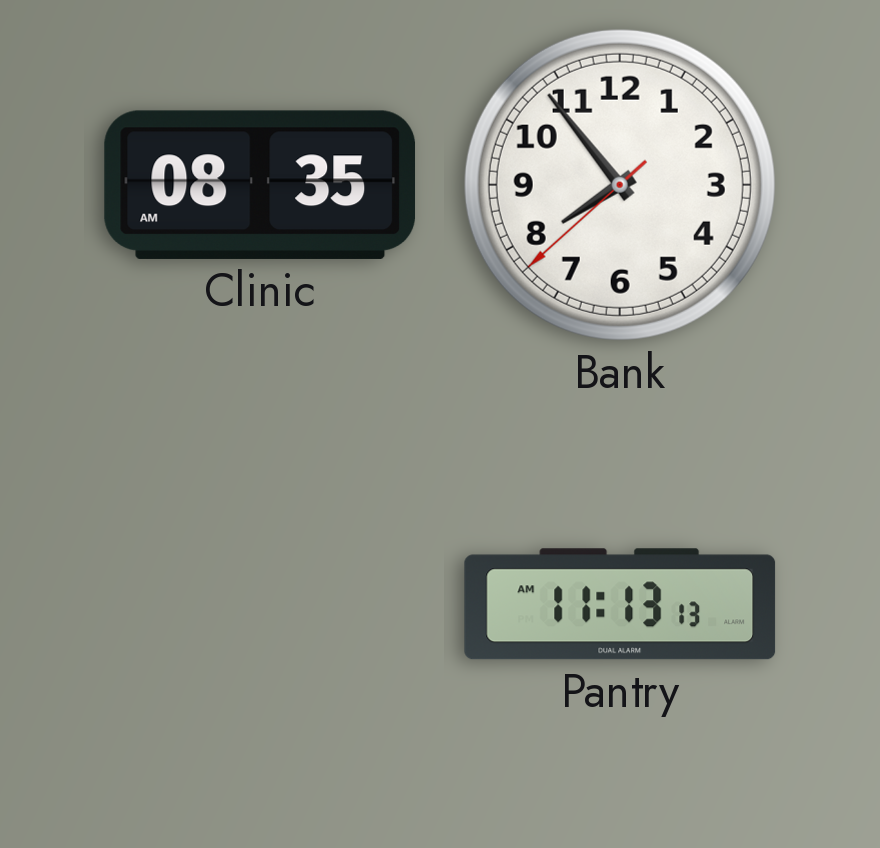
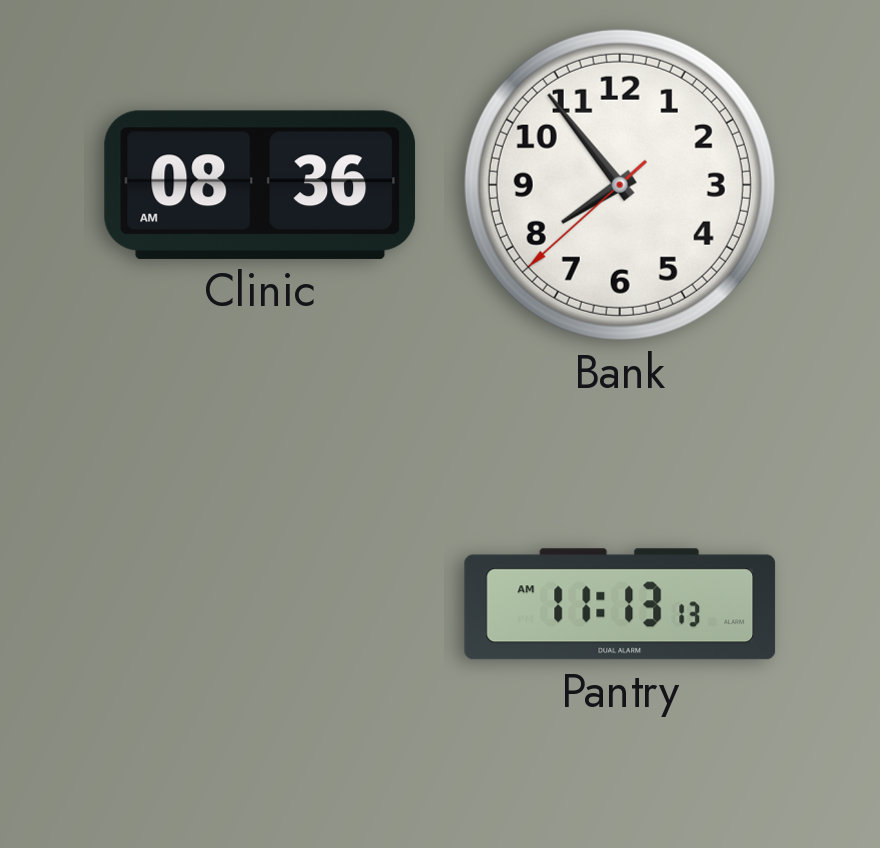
Clinic: 08:35 -> 08:36
